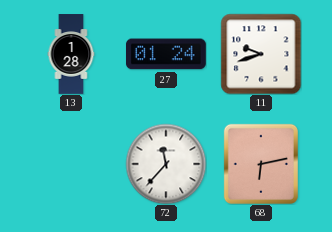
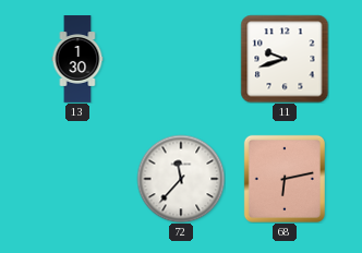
13: 1:28 -> 1:30
27: 01:24 -> none
